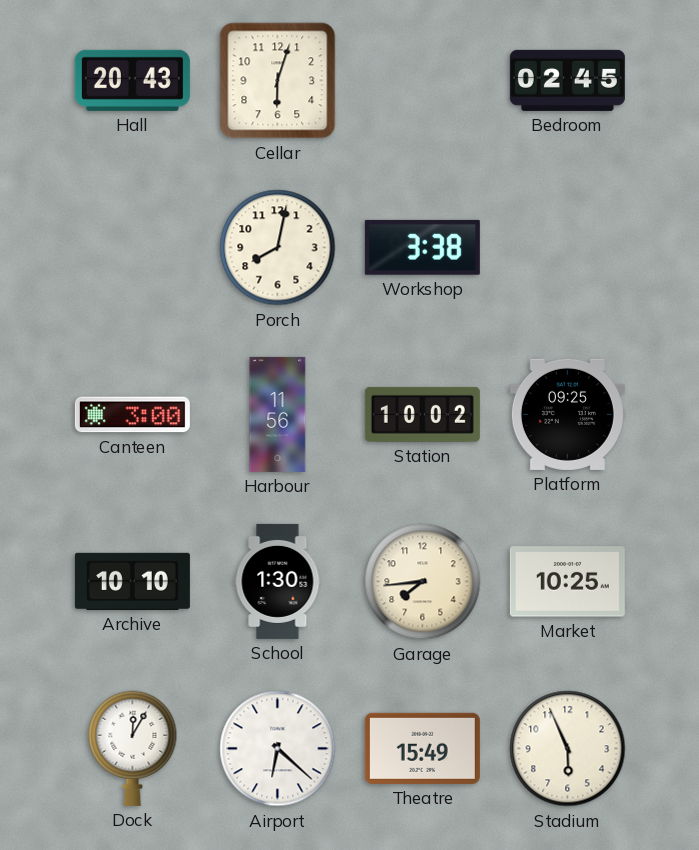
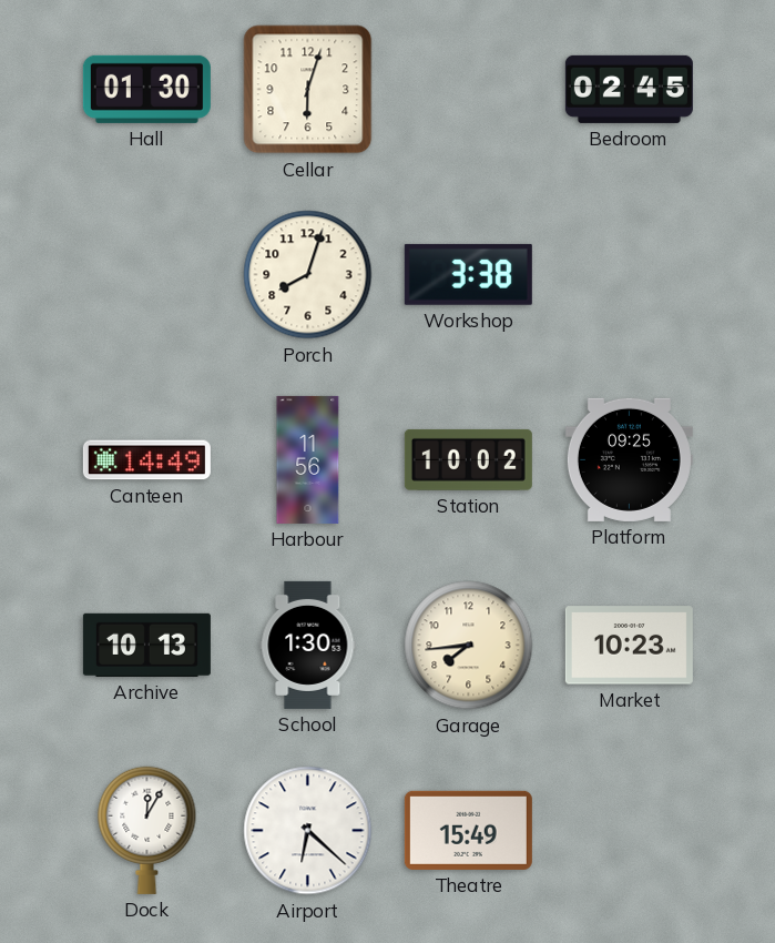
Hall: 20:43 -> 01:30
Porch: 8:02 -> 8:03
Canteen: 3:00 -> 14:49
Archive: 10:10 -> 10:13
Market: 10:25 -> 10:23
Stadium: 5:56 -> none
